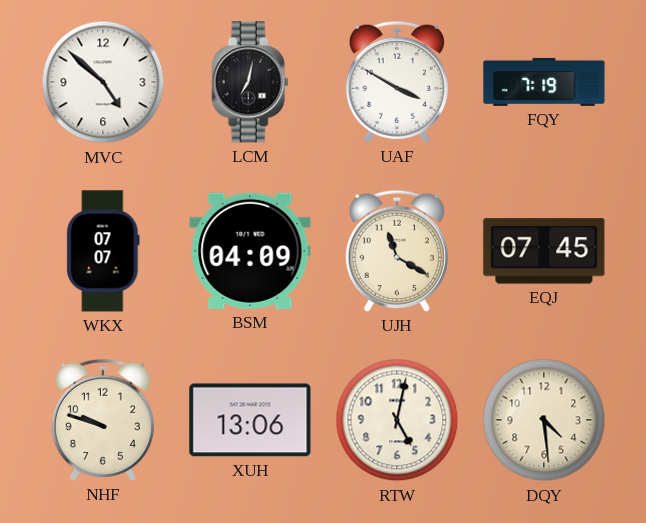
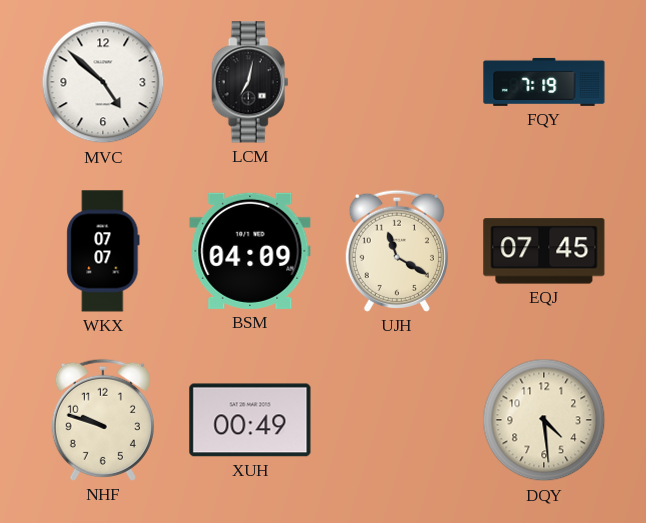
UAF: 3:50 -> none
XUH: 13:06 -> 00:49
RTW: 5:02 -> none
